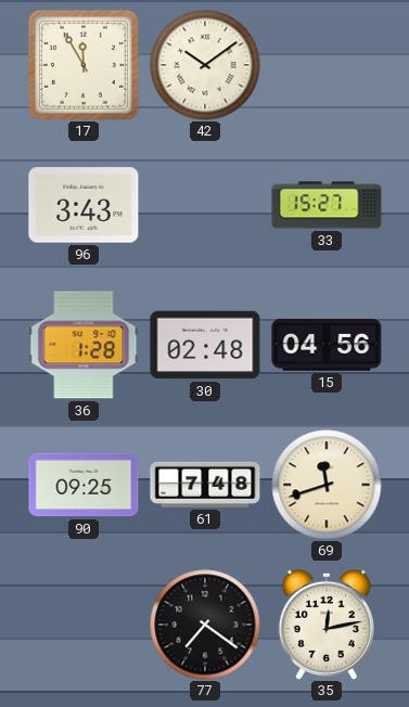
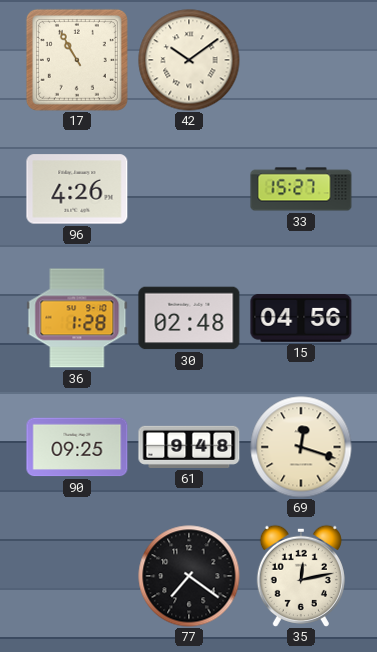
17: 11:55 -> 10:55
96: 3:43 -> 4:26
61: 7:48 -> 9:48
69: 11:42 -> 12:18
